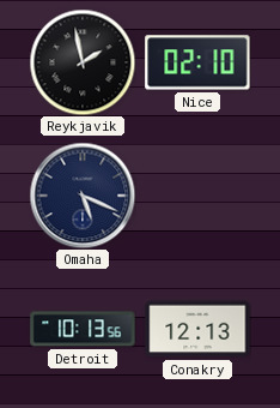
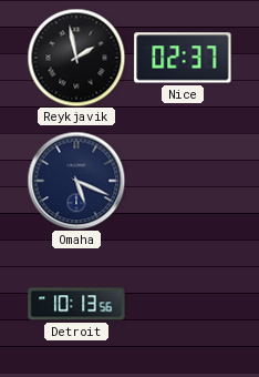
Nice: 02:10 -> 02:37
Conakry: 12:13 -> none
